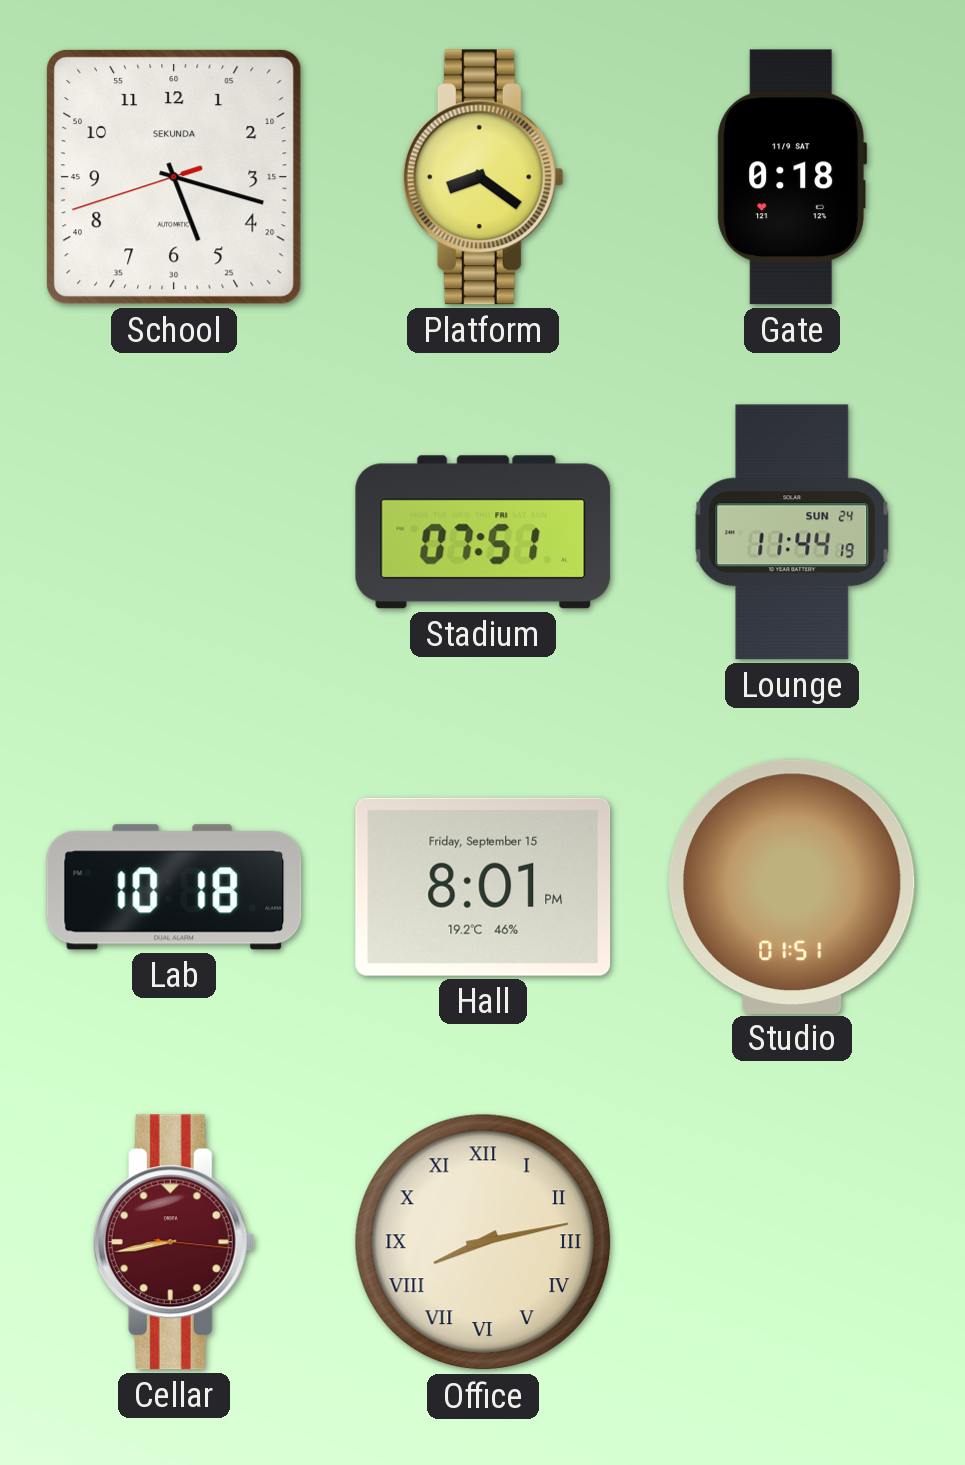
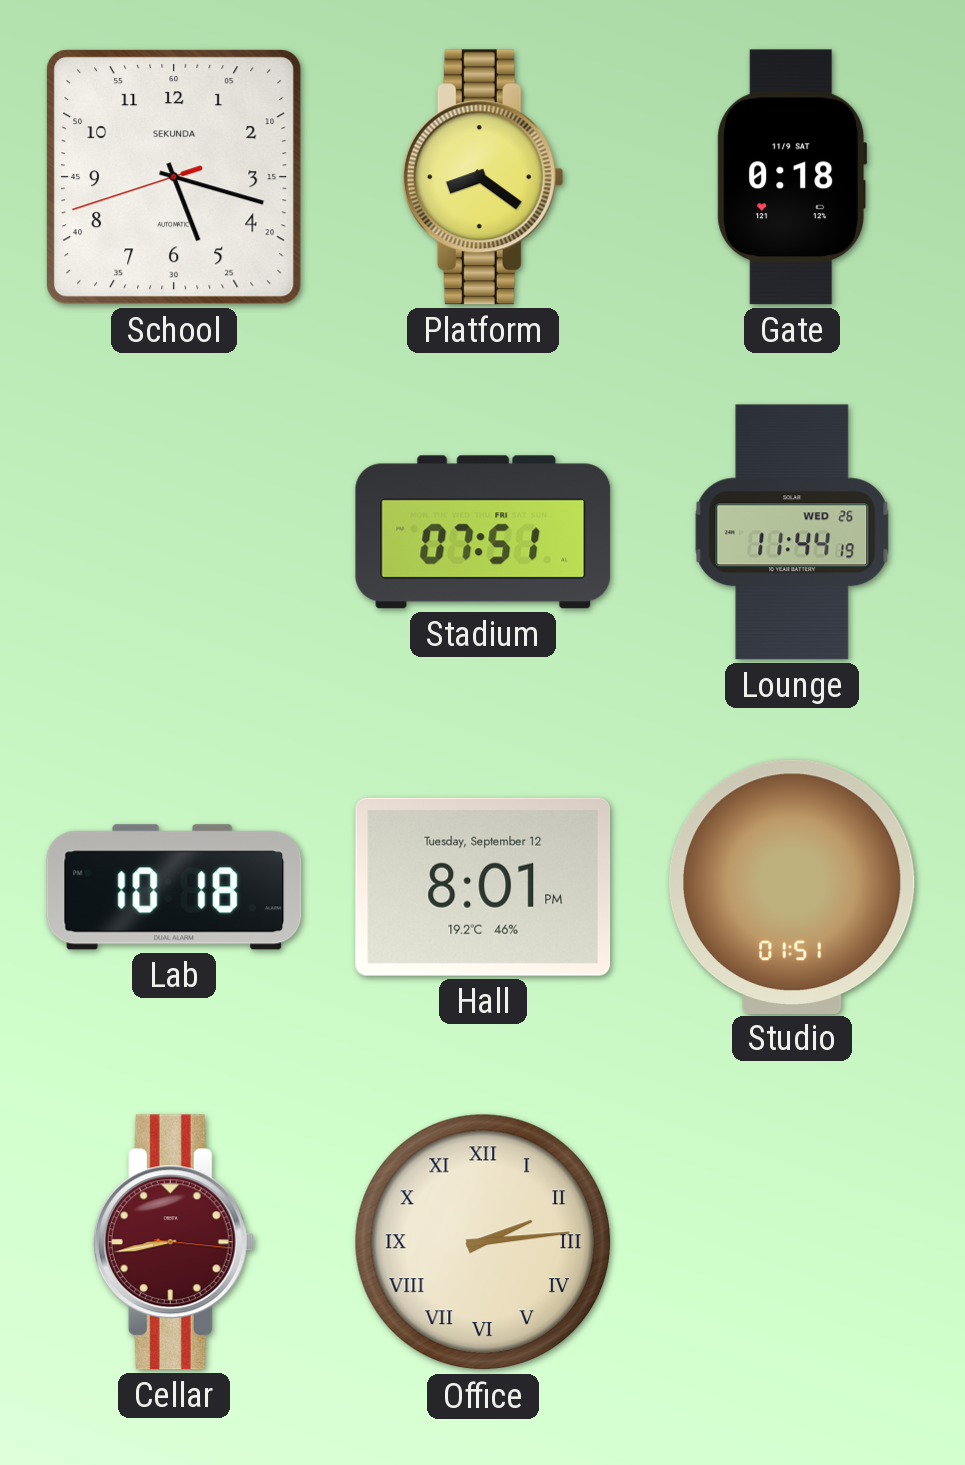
Lounge date: SUN 24 -> WED 26
Hall date: Friday, September 15 -> Tuesday, September 12
Office: 8:13 -> 2:14
